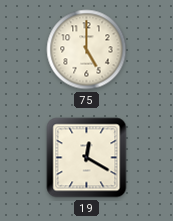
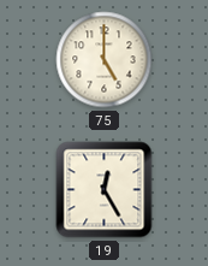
19: 12:20 -> 12:25
